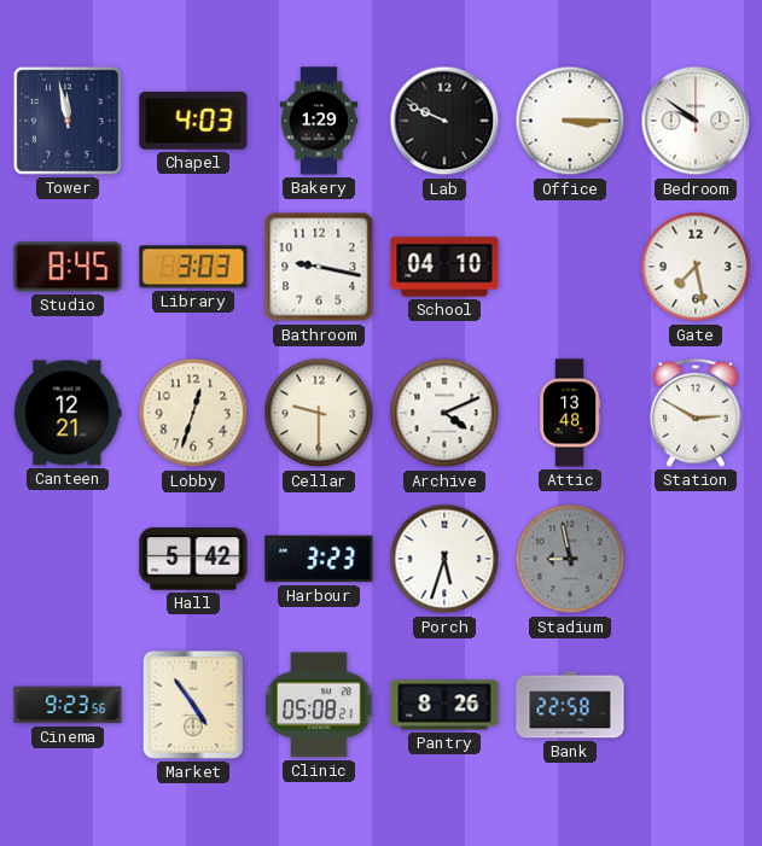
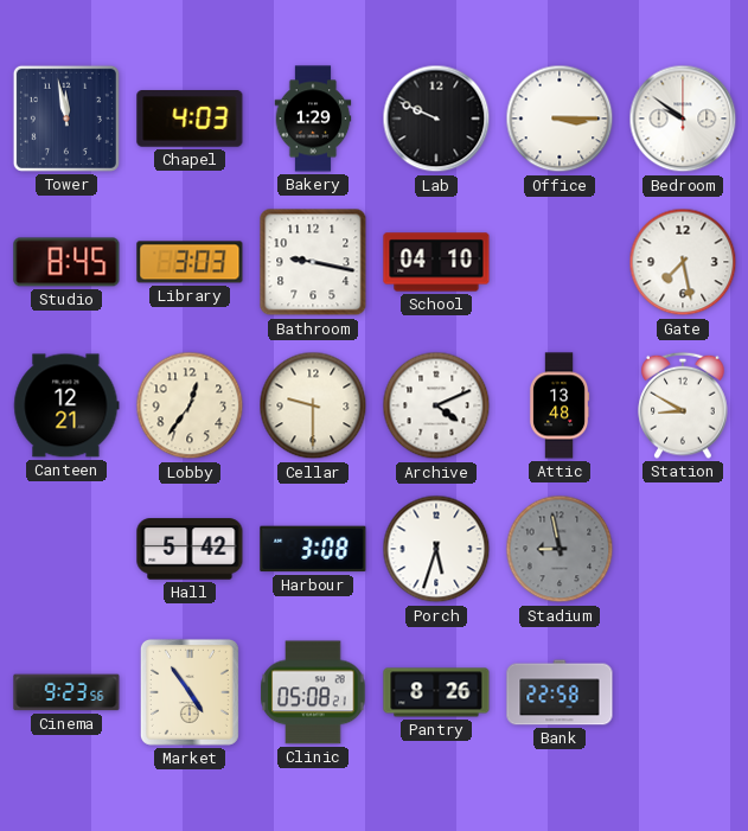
Lobby: 12:33 -> 12:36
Station: 2:50 -> 8:50
Harbour: 3:23 -> 3:08
